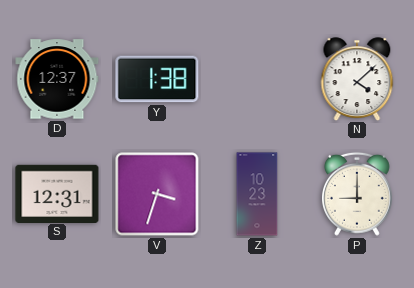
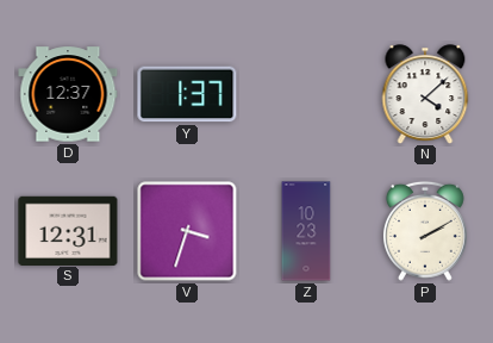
Y: 1:38 -> 1:37
P: 9:00 -> 2:10
